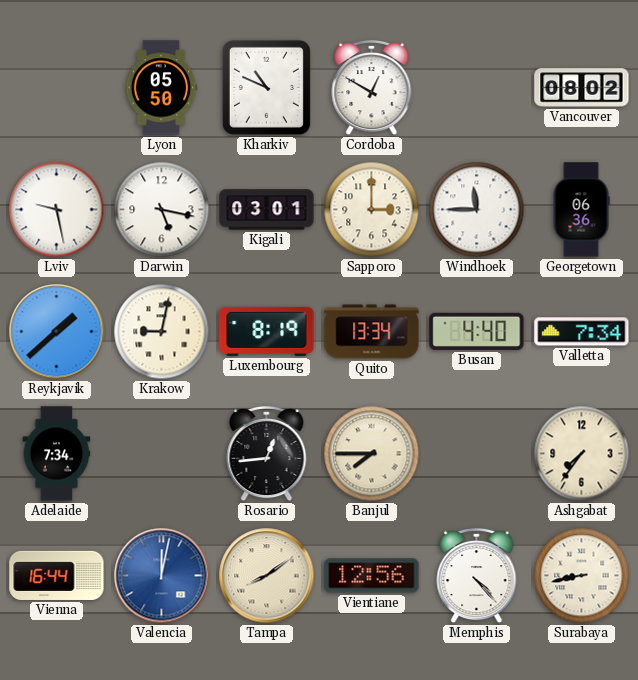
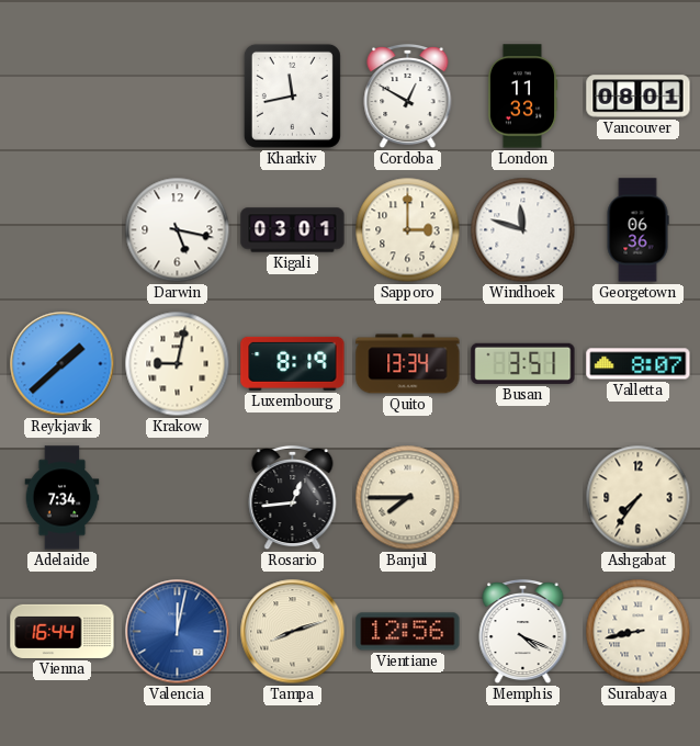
Lyon: 05:50 -> none
Kharkiv: 10:49 -> 11:43
London: none -> 11:33
Vancouver: 08:02 -> 08:01
Lviv: 9:28 -> none
Windhoek: 11:45 -> 11:48
Busan: 4:40 -> 3:51
Valletta: 7:34 -> 8:07
Tampa: 8:09 -> 8:12
Memphis: 4:23 -> 4:19
